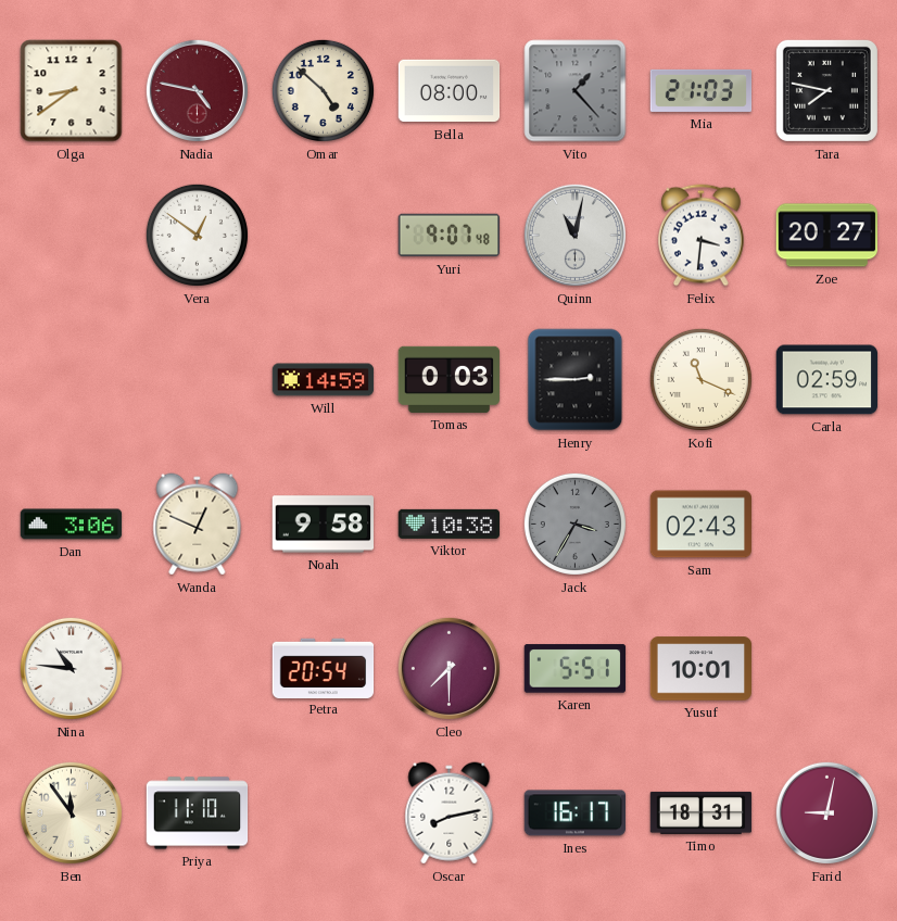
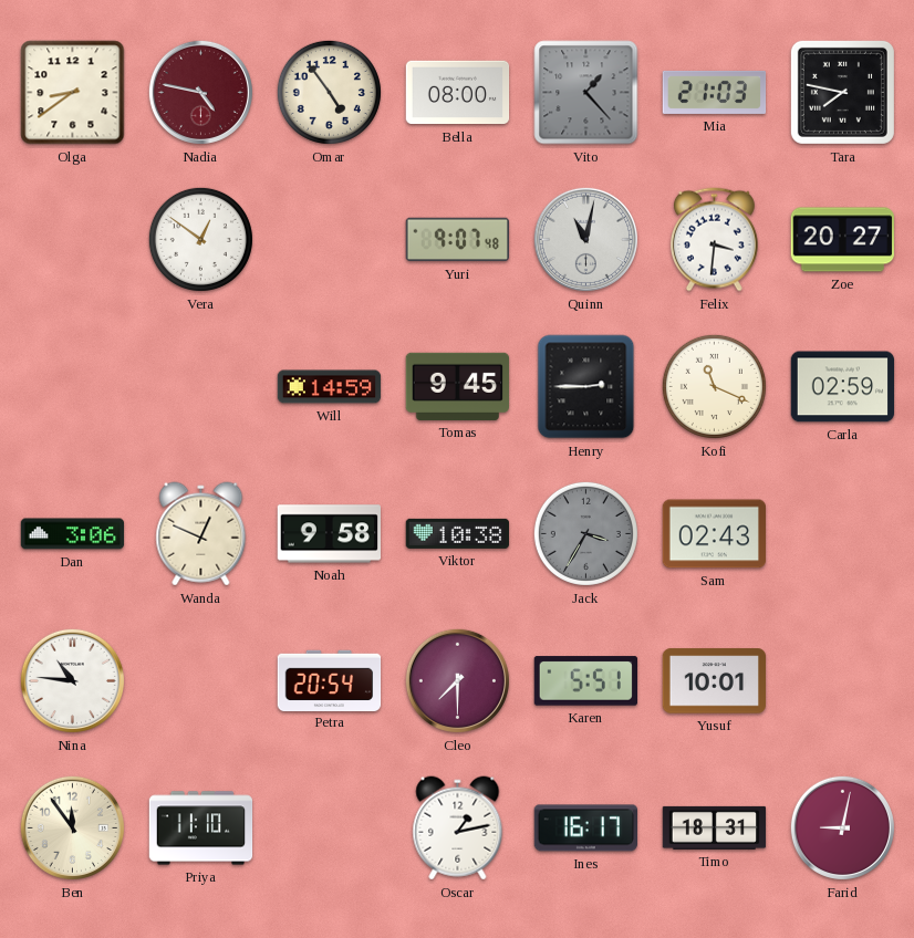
Omar: 4:52 -> 4:54
Tomas: 0:03 -> 9:45
Oscar: 8:13 -> 1:13
